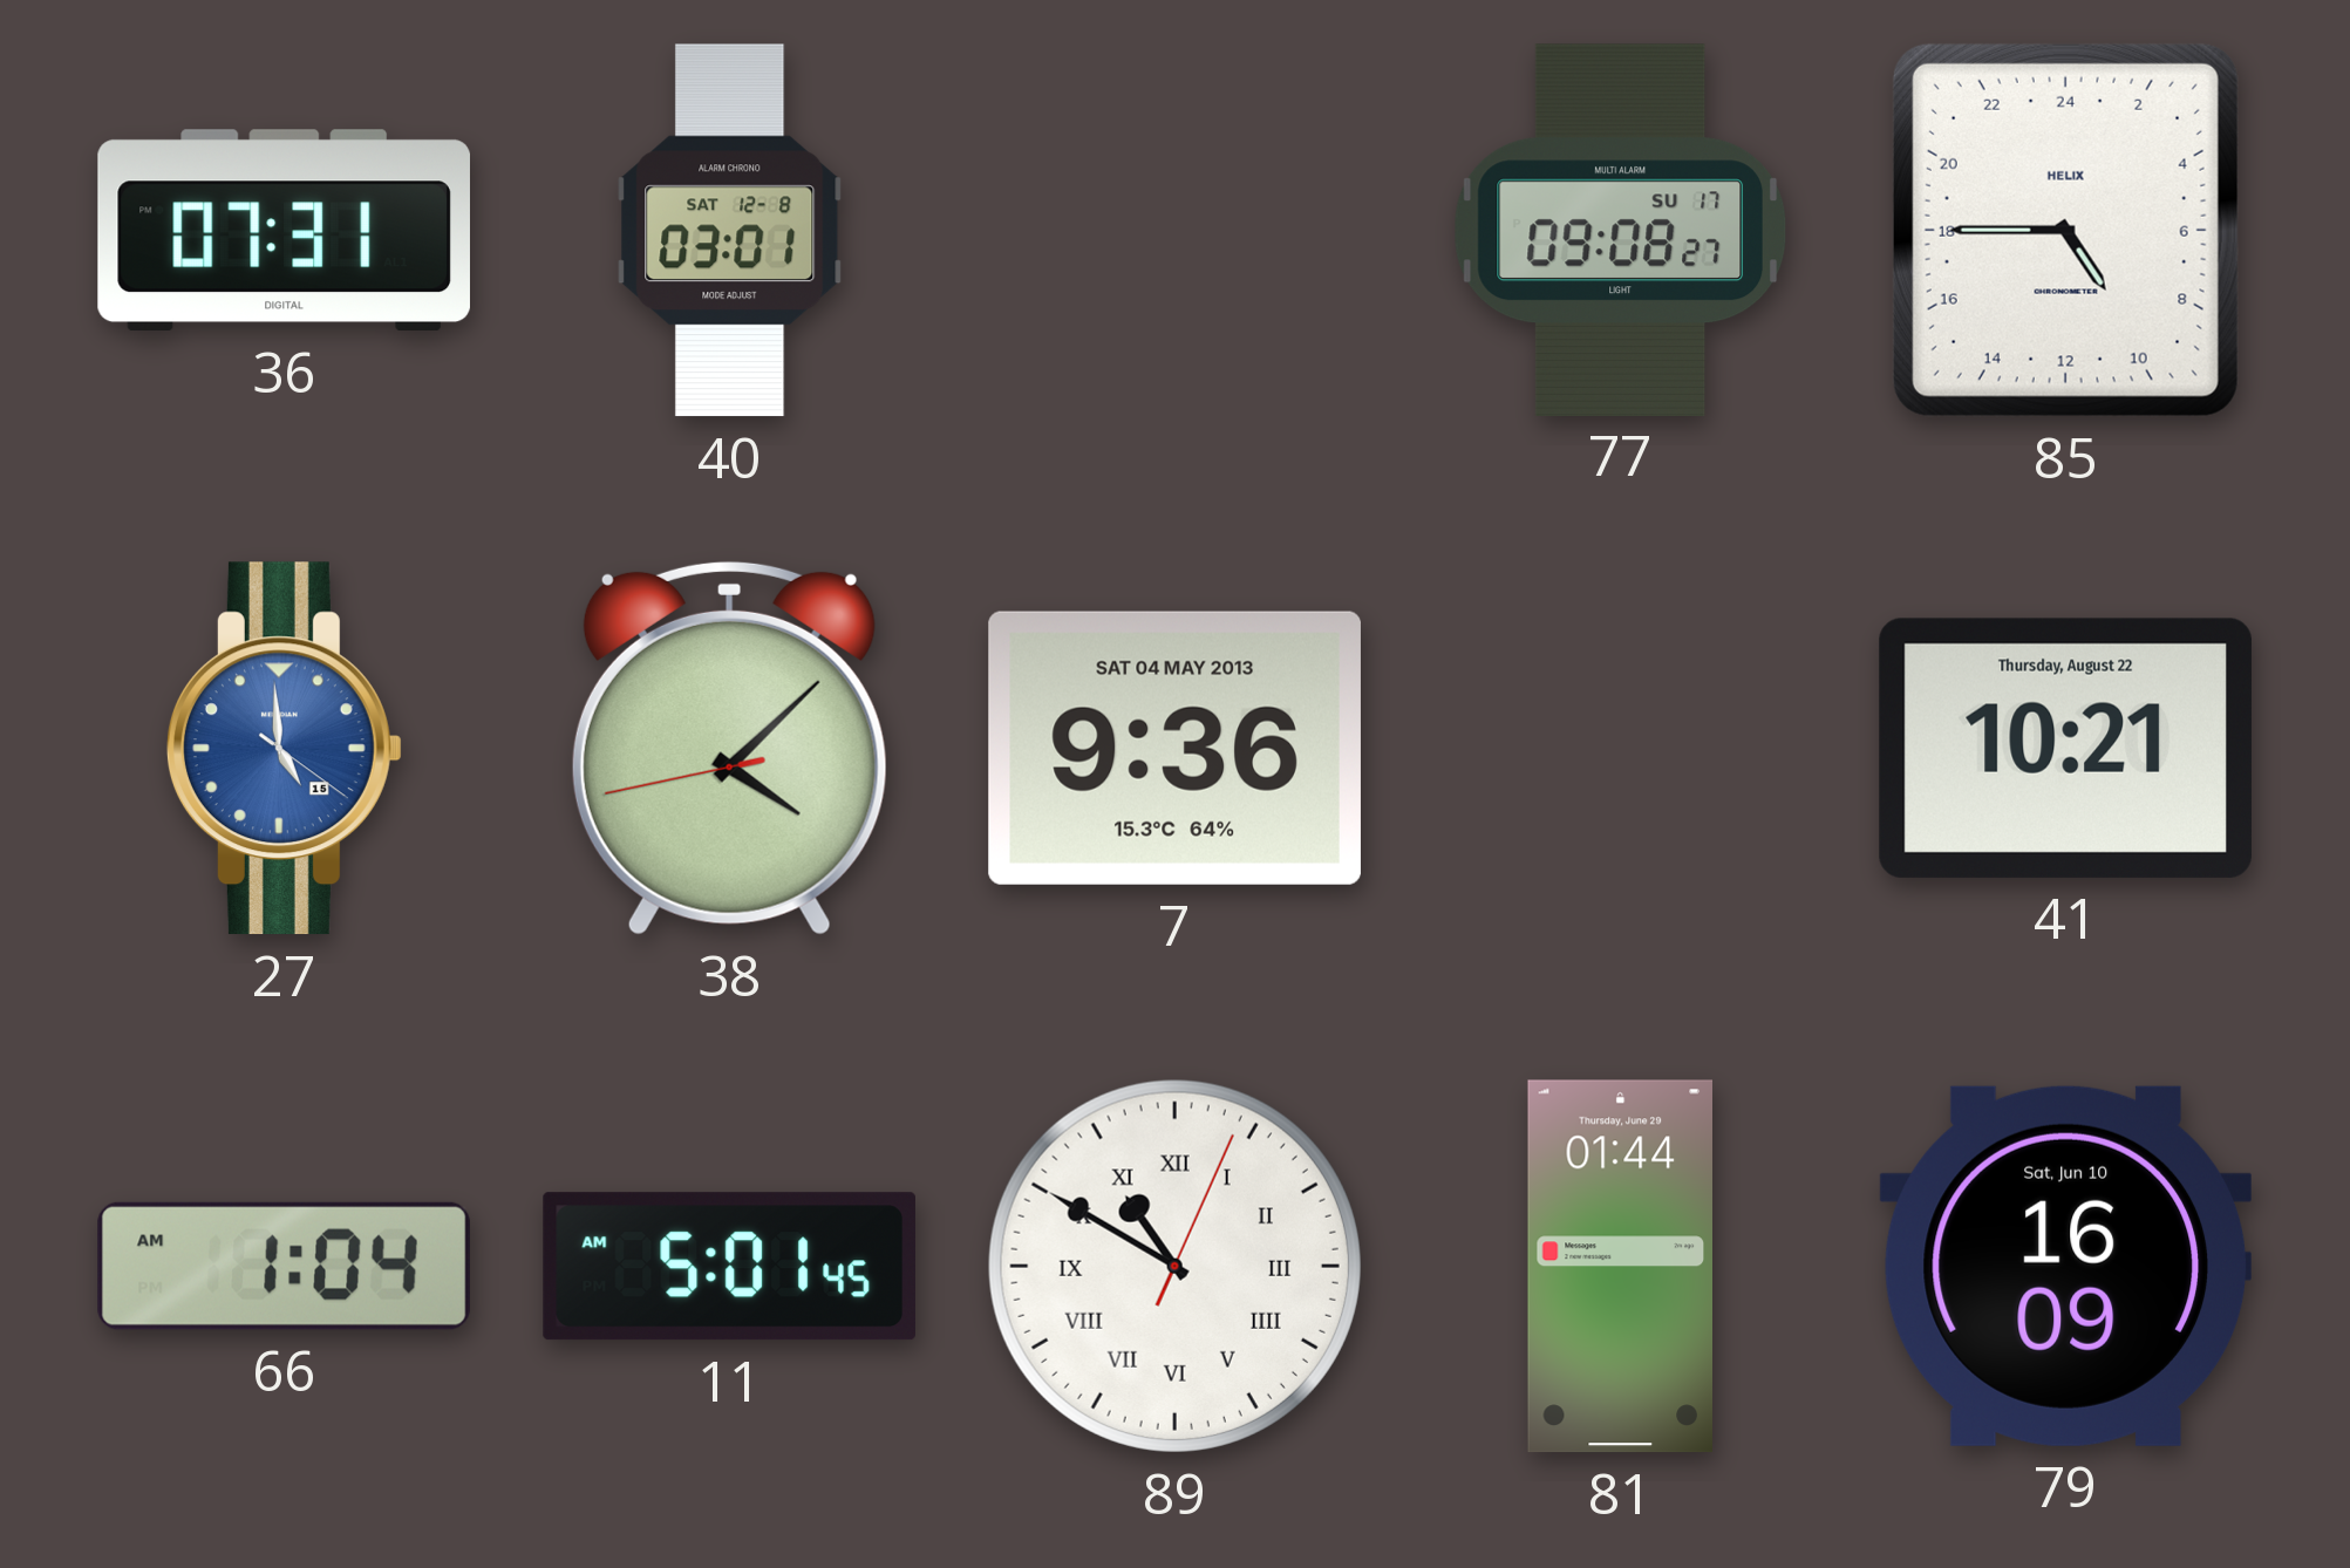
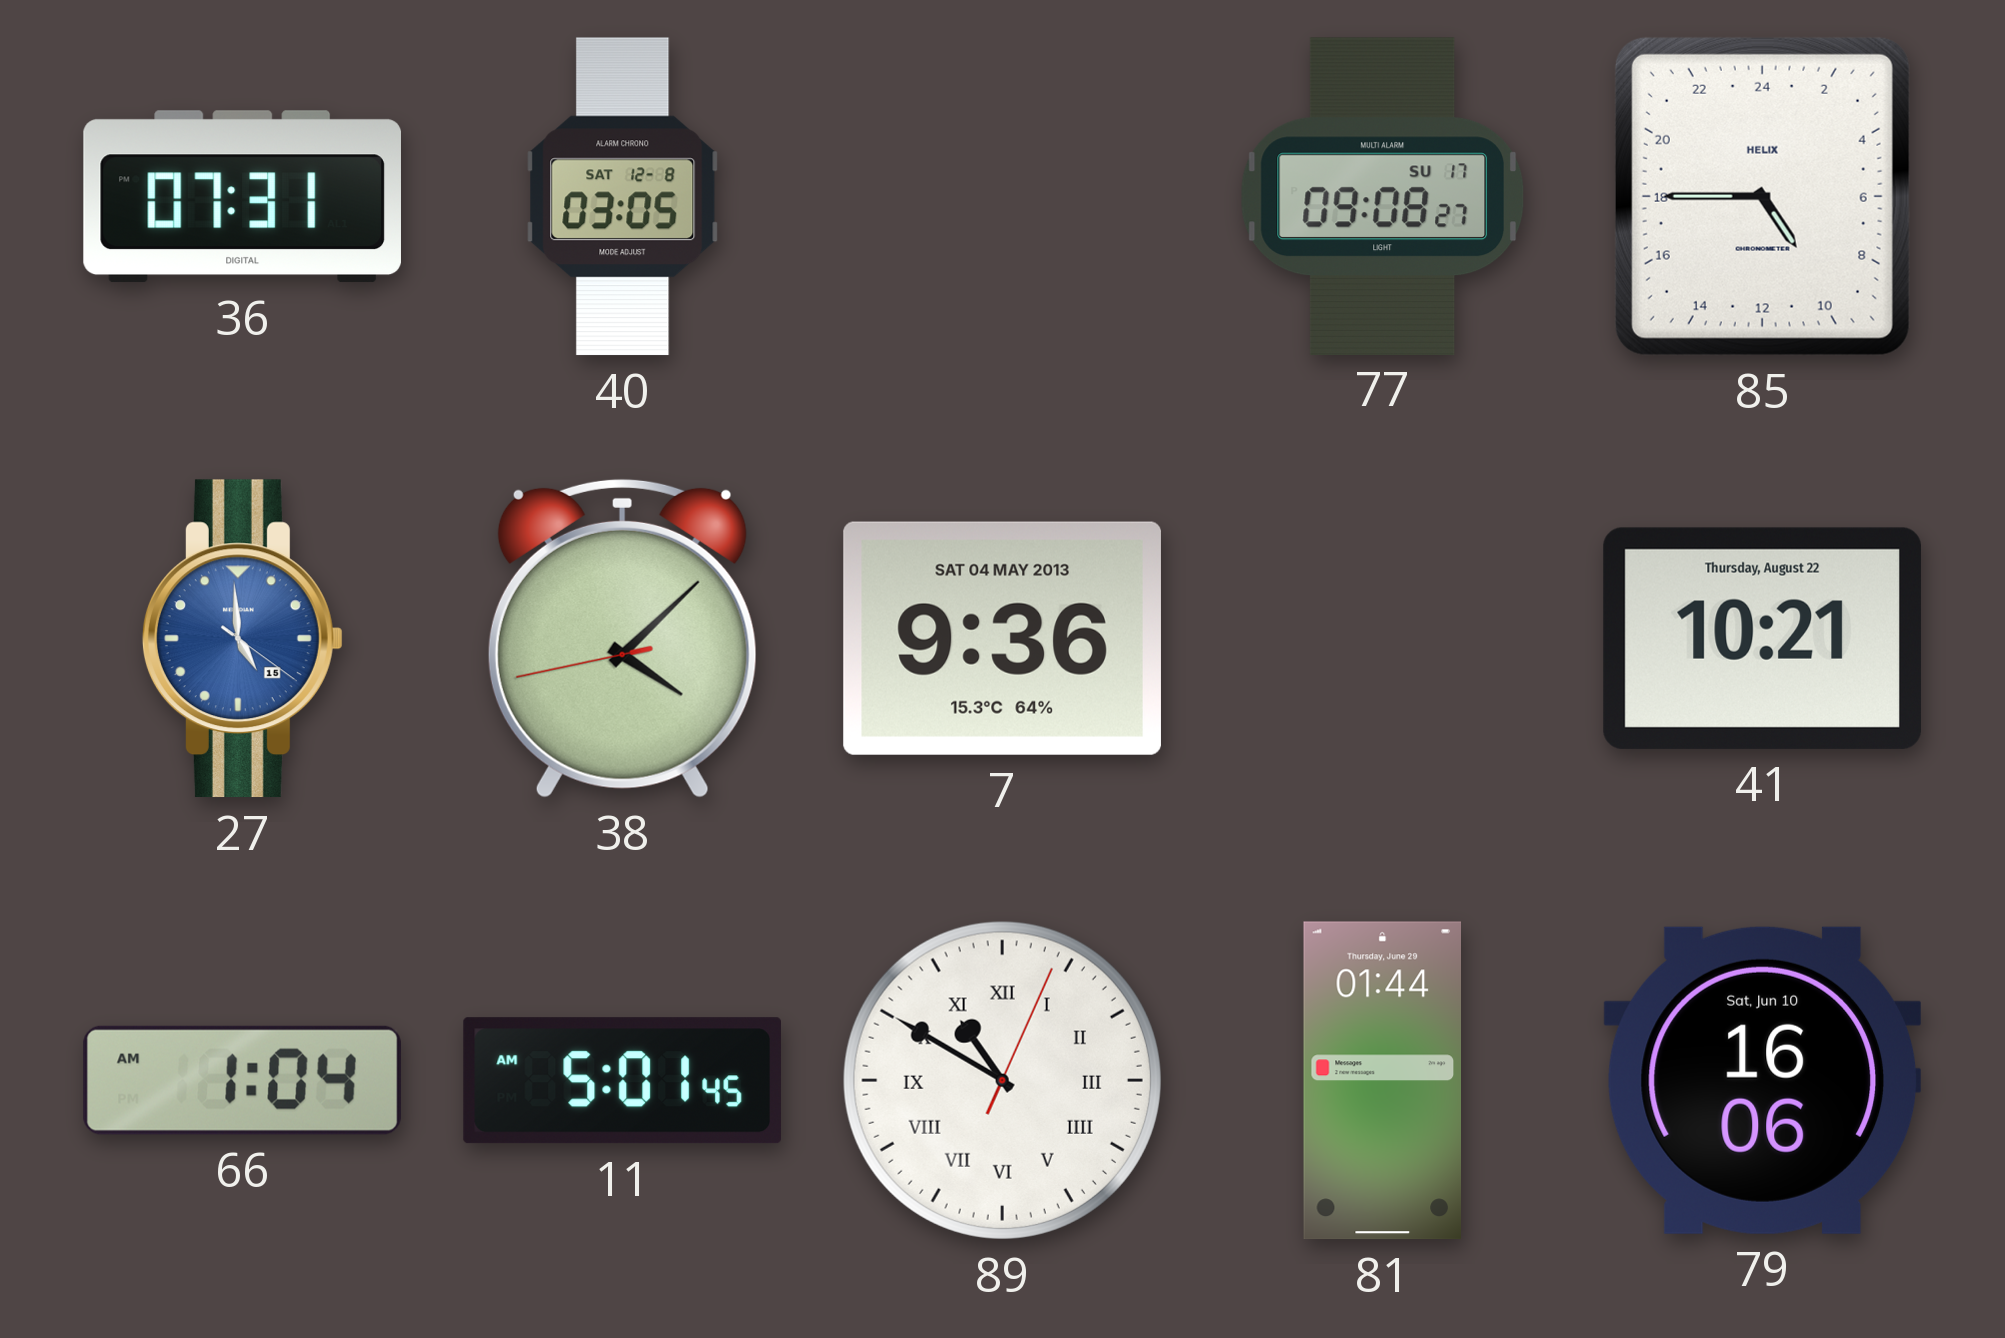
40: 03:01 -> 03:05
79: 16:09 -> 16:06
